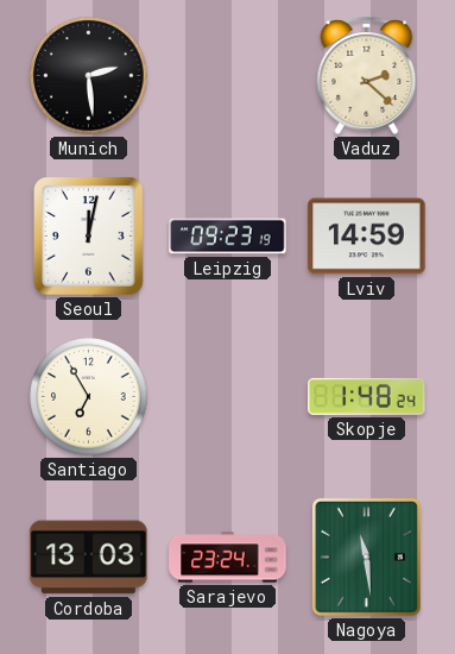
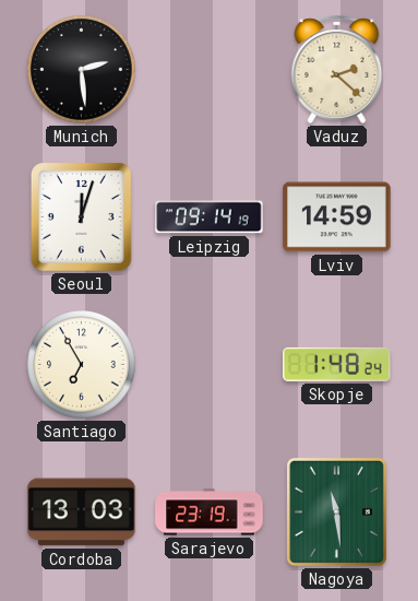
Seoul: 12:02 -> 12:03
Leipzig: 09:23 -> 09:14
Sarajevo: 23:24 -> 23:19
